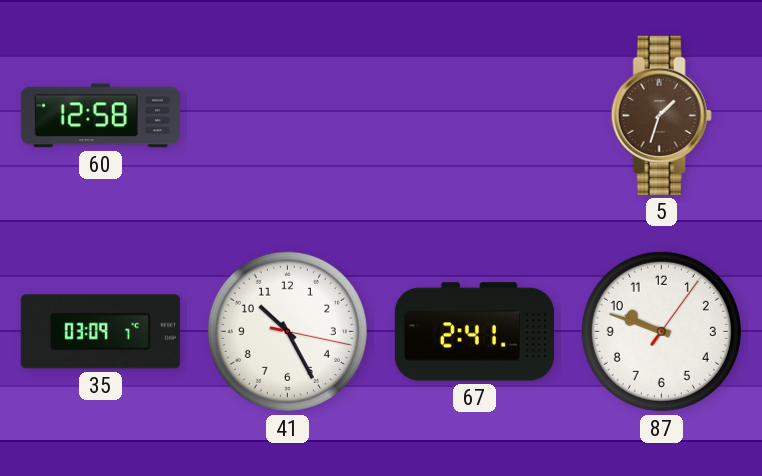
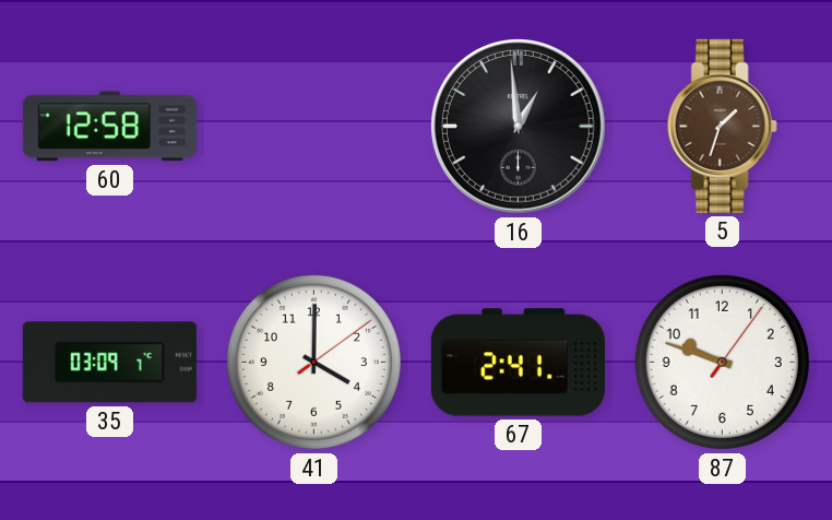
16: none -> 12:59
41: 10:25 -> 4:00
